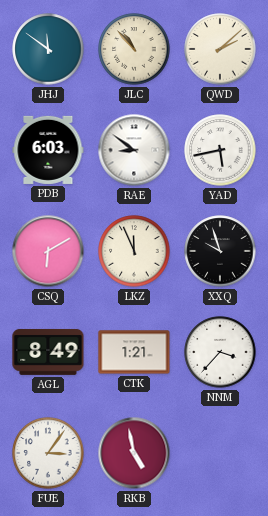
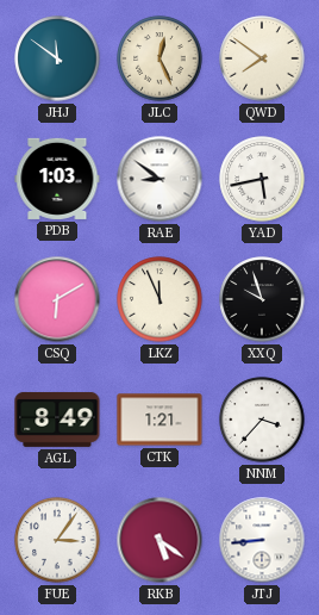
JLC: 10:53 -> 12:26
QWD: 2:08 -> 7:51
PDB: 6:03 -> 1:03
RKB: 4:58 -> 5:21
JTJ: none -> 8:44
